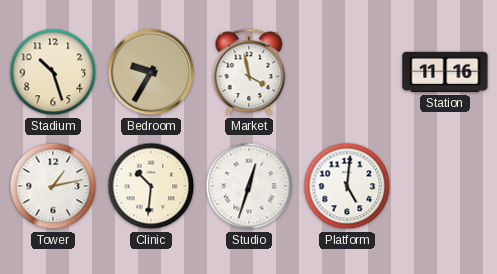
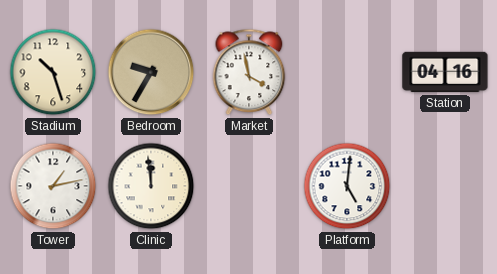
Station: 11:16 -> 04:16
Clinic: 10:31 -> 11:59
Studio: 12:33 -> none
